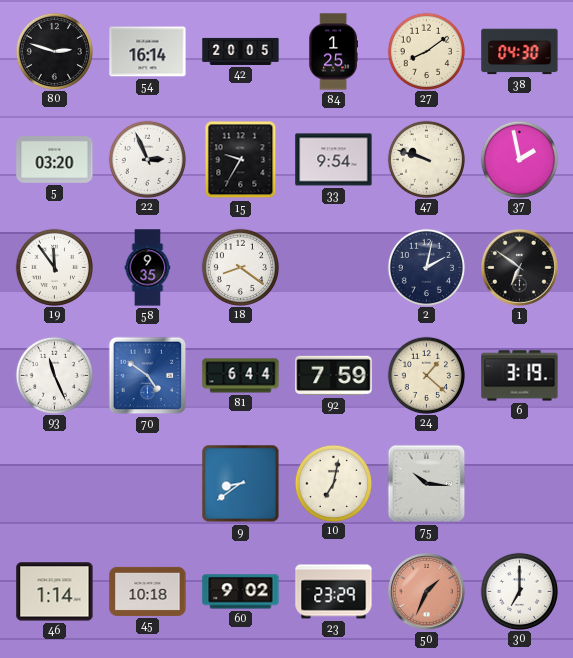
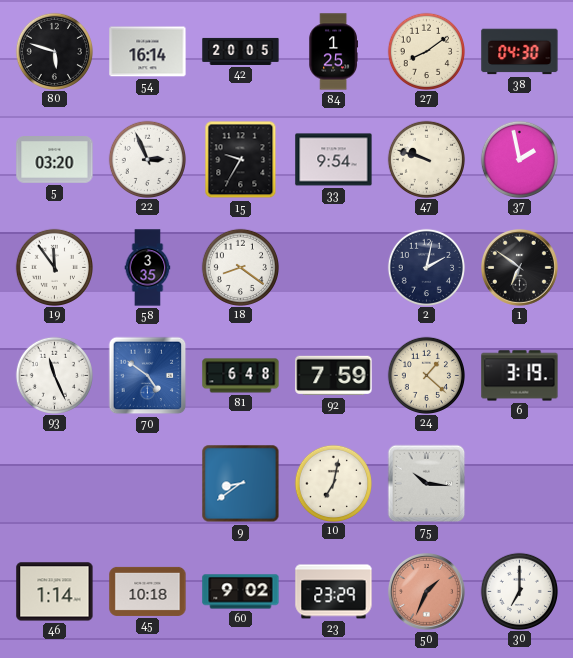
80: 2:48 -> 5:48
58: 9:35 -> 3:35
81: 6:44 -> 6:48
